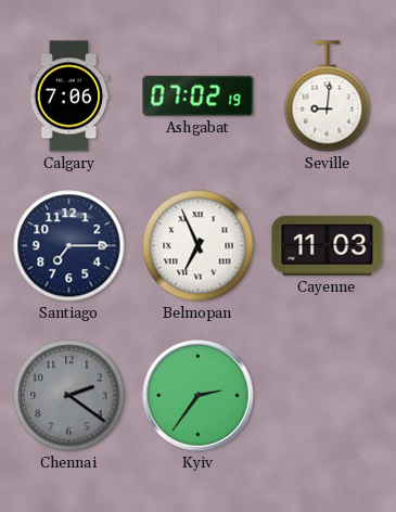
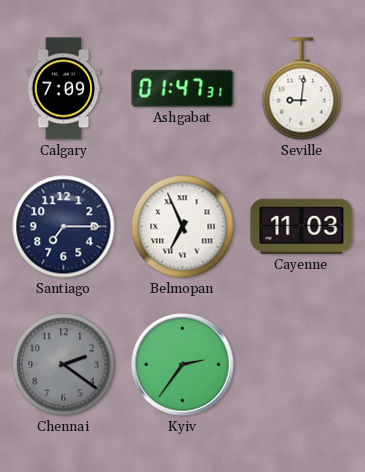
Calgary: 7:06 -> 7:09
Ashgabat: 07:02 -> 01:47
